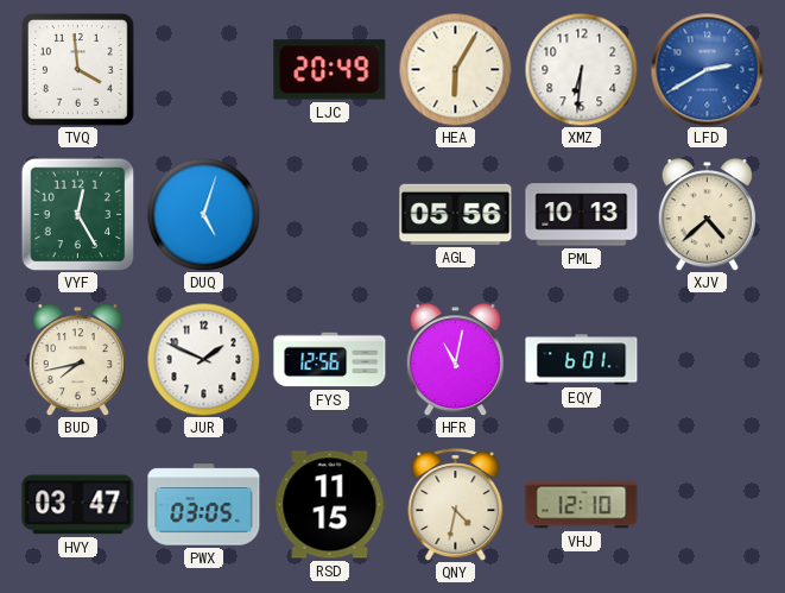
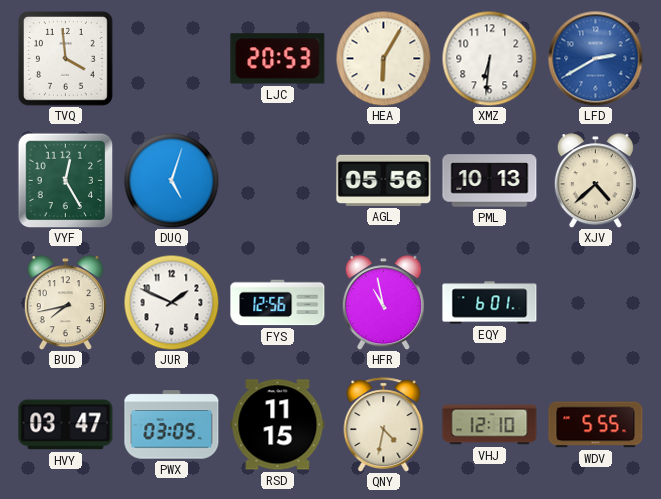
LJC: 20:49 -> 20:53
HFR: 11:02 -> 10:58
WDV: none -> 5:55
